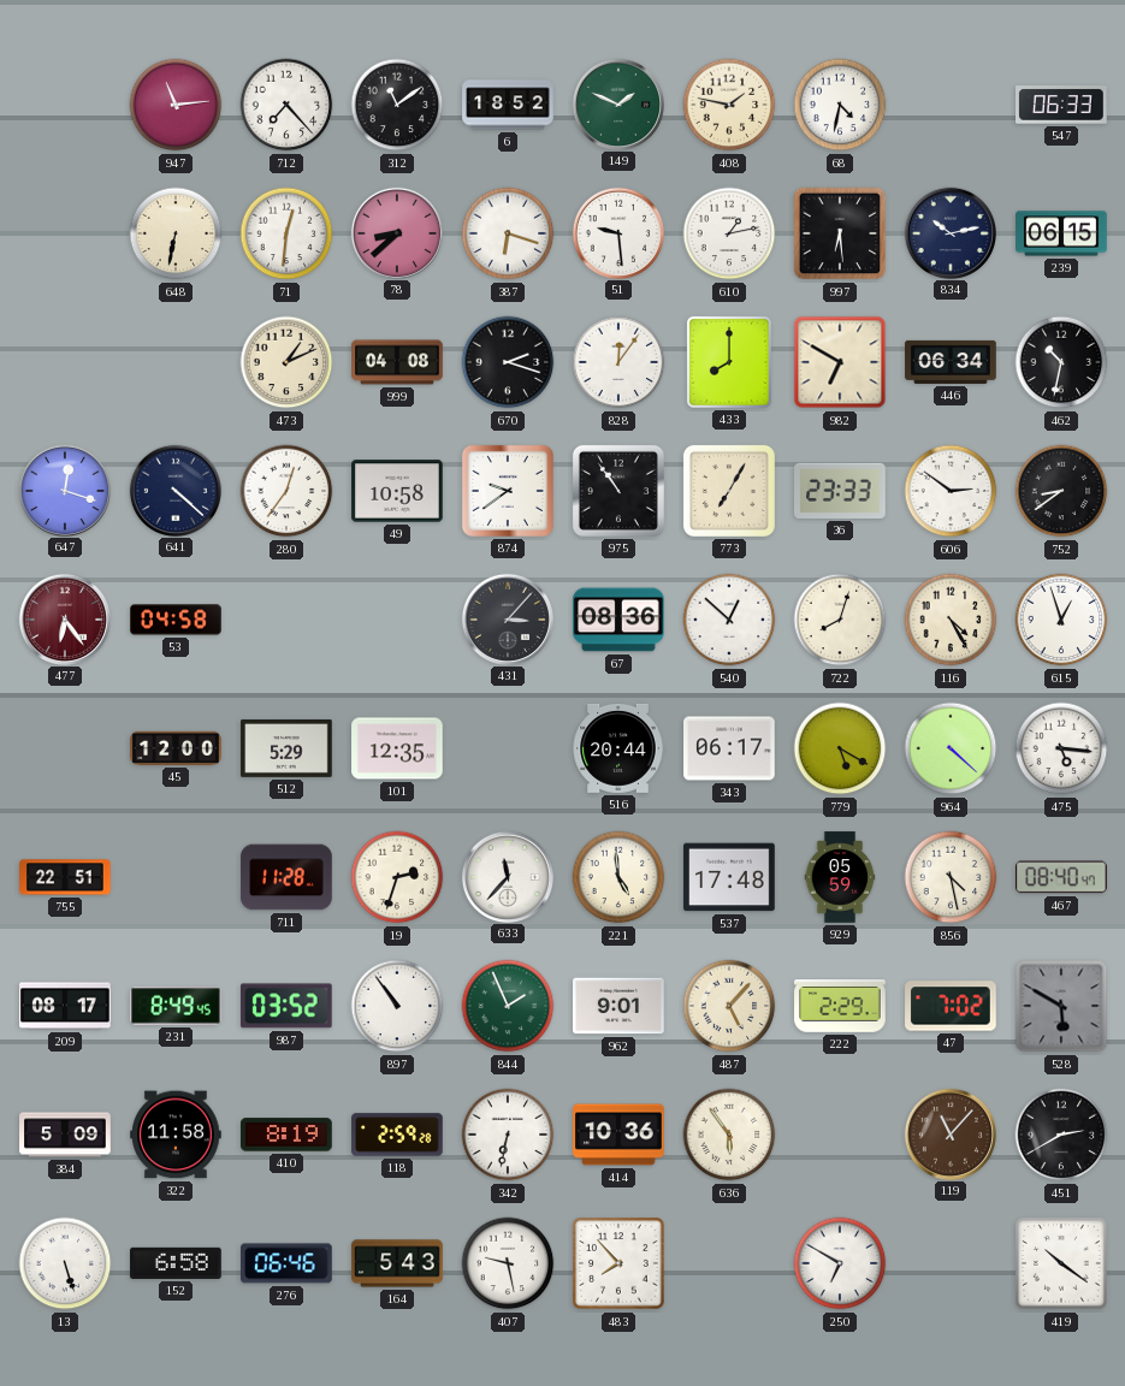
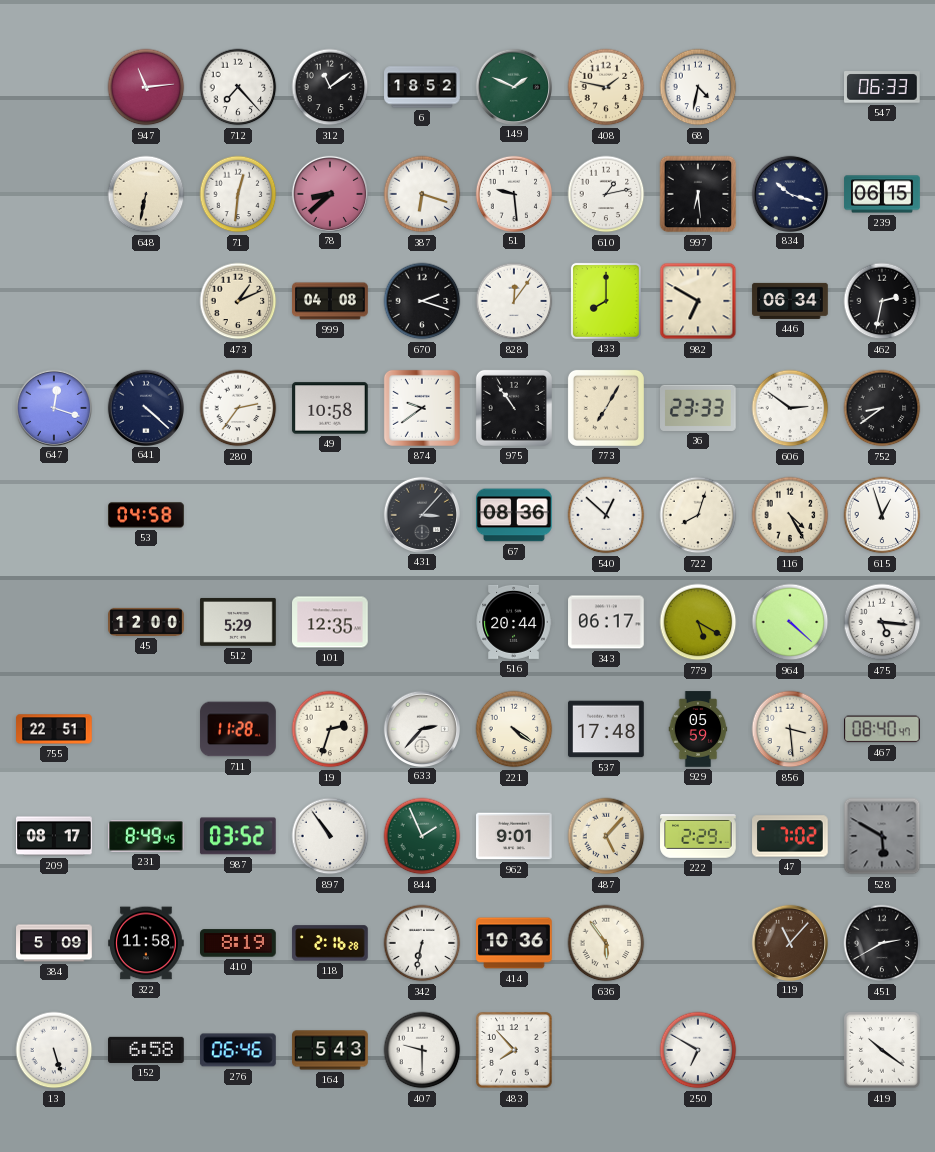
834: 10:13 -> 10:18
462: 10:32 -> 2:32
280: 12:36 -> 2:36
477: 6:24 -> none
633: 11:37 -> 2:37
221: 4:59 -> 4:21
856: 4:28 -> 3:29
118: 2:59 -> 2:16
407: 9:28 -> 9:30
